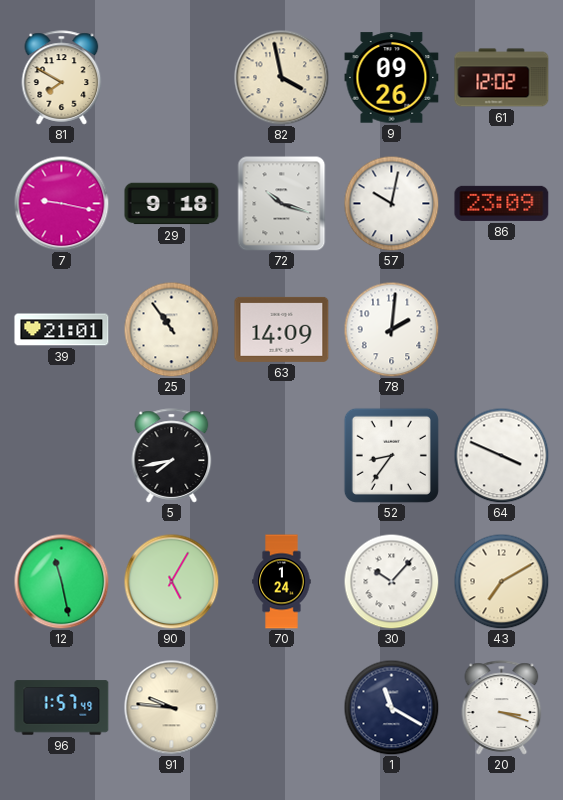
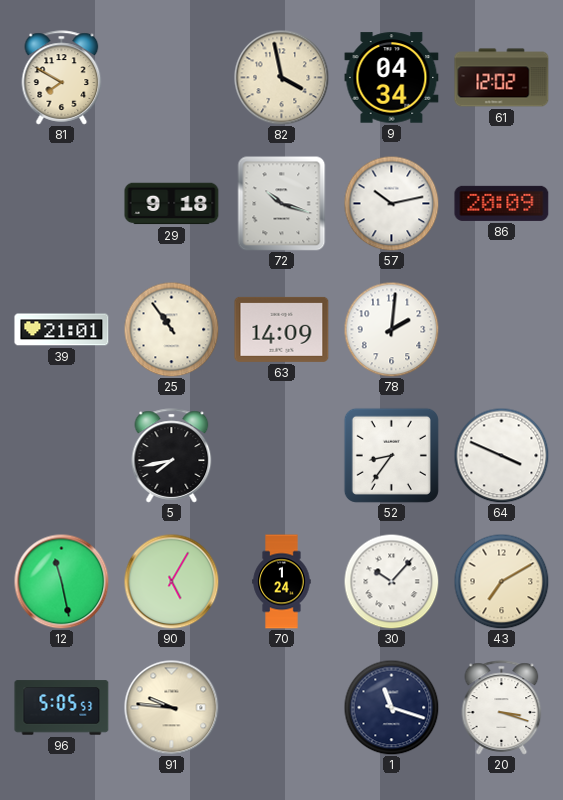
9: 09:26 -> 04:34
7: 9:17 -> none
57: 10:02 -> 10:13
86: 23:09 -> 20:09
96: 1:57 -> 5:05
1: 11:20 -> 11:18
